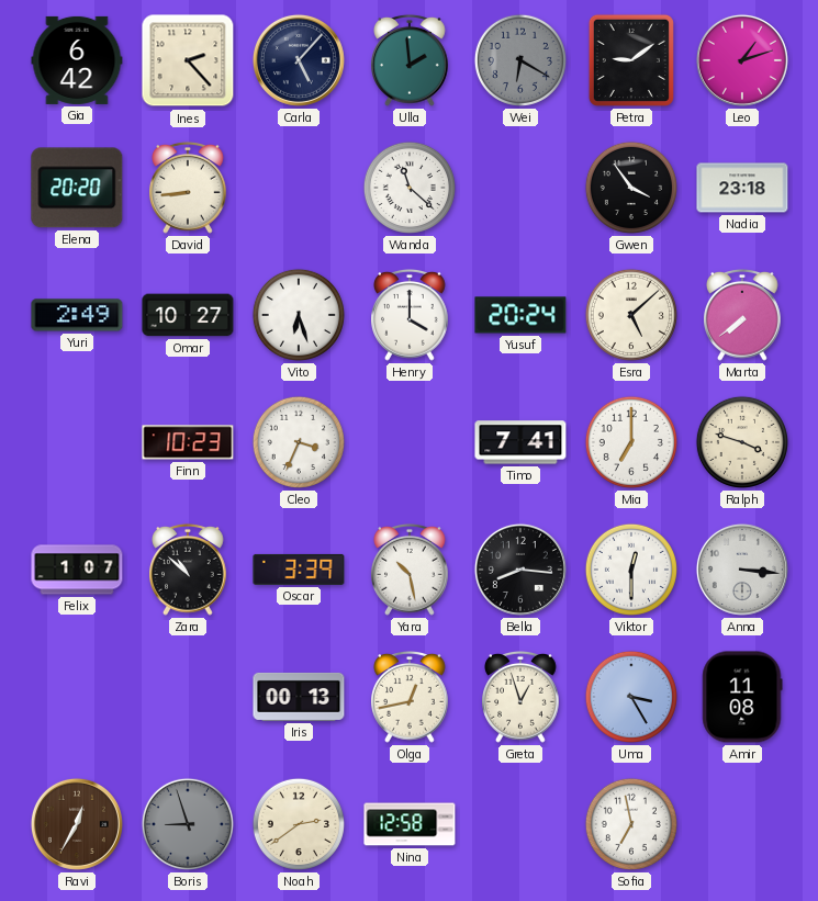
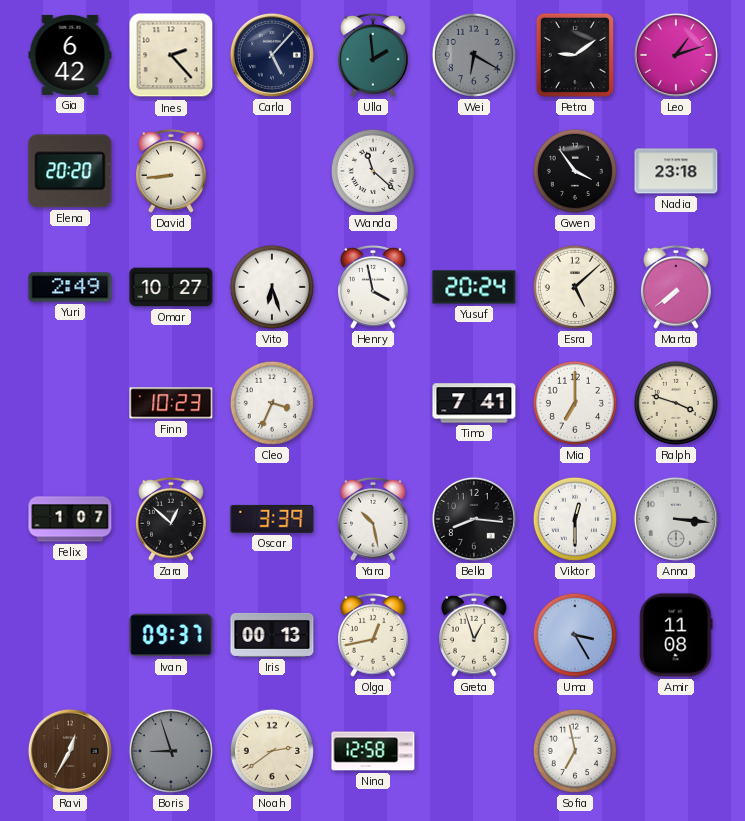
Henry: 4:00 -> 3:58
Zara: 10:52 -> 12:52
Ivan: none -> 09:37
